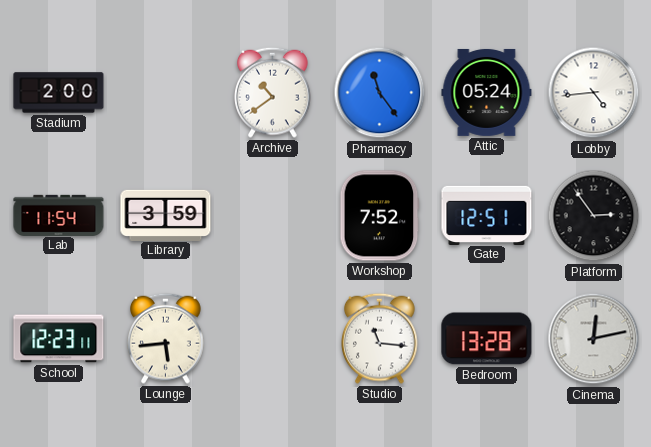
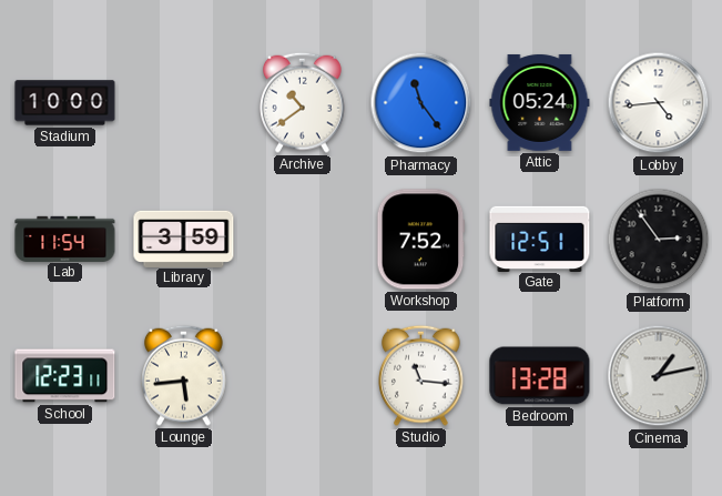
Stadium: 2:00 -> 10:00
Cinema: 12:13 -> 1:13
